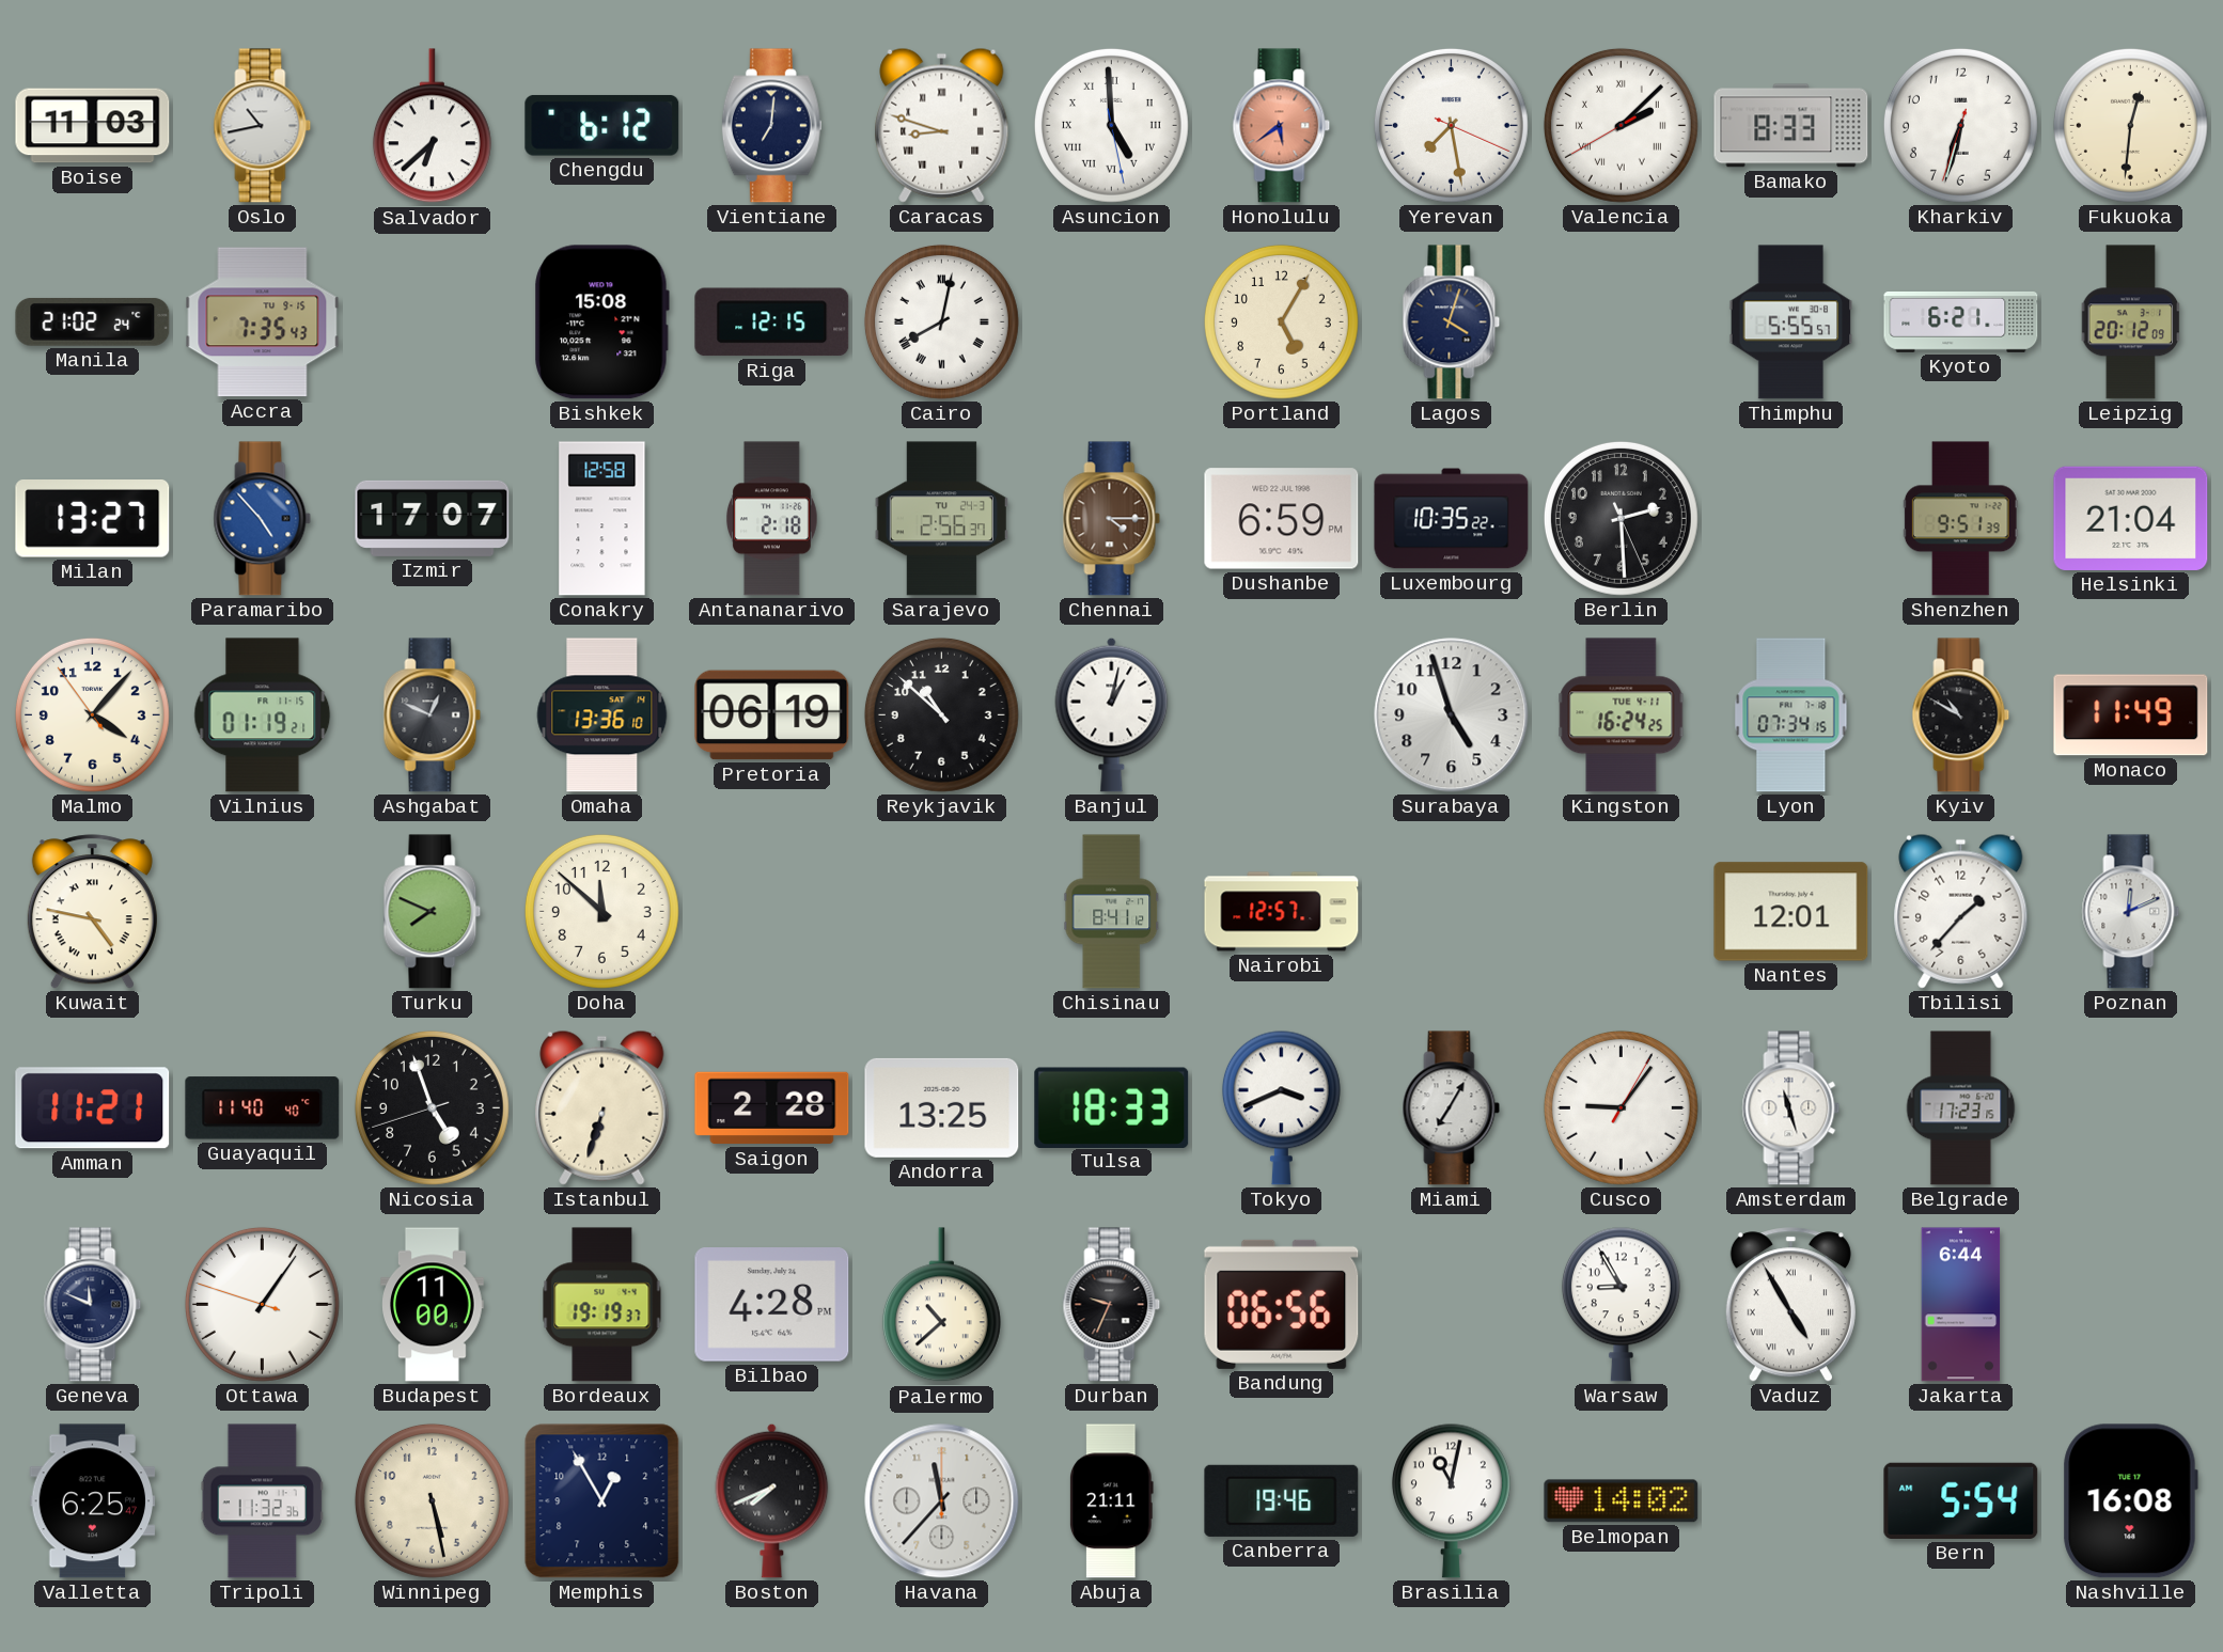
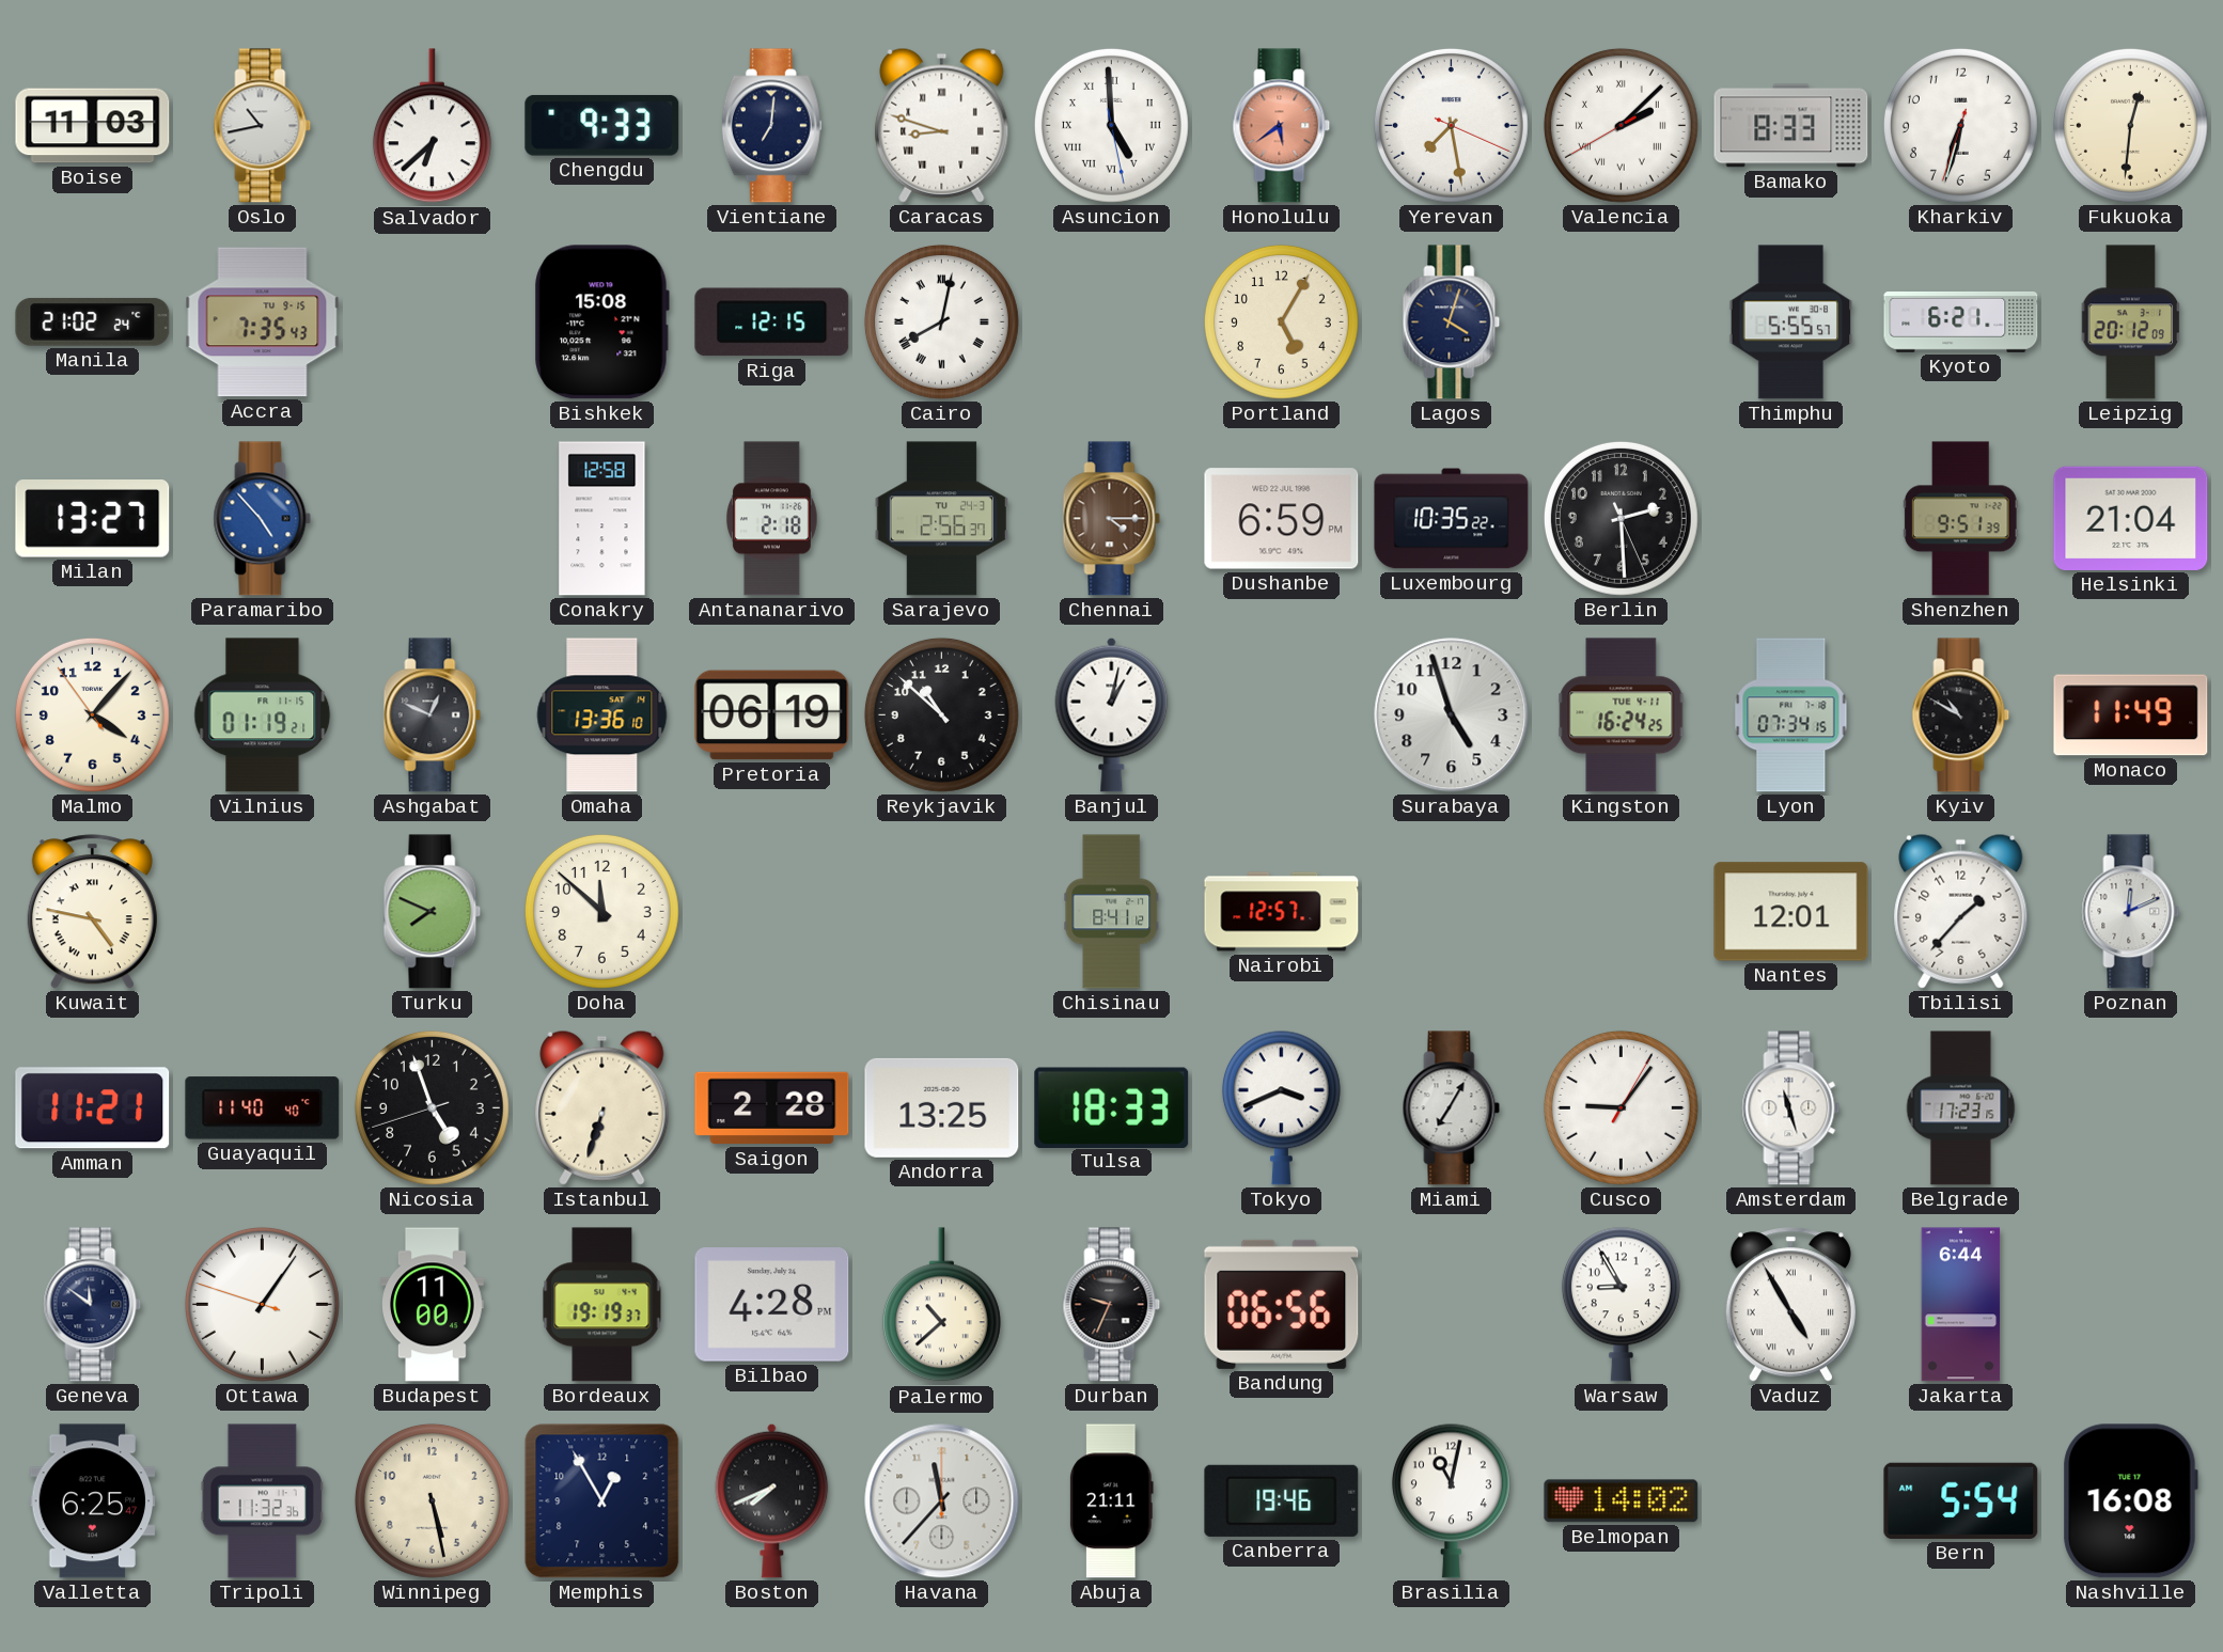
Chengdu: 6:12 -> 9:33
Izmir: 17:07 -> none
Geneva: 11:49 -> 11:51
